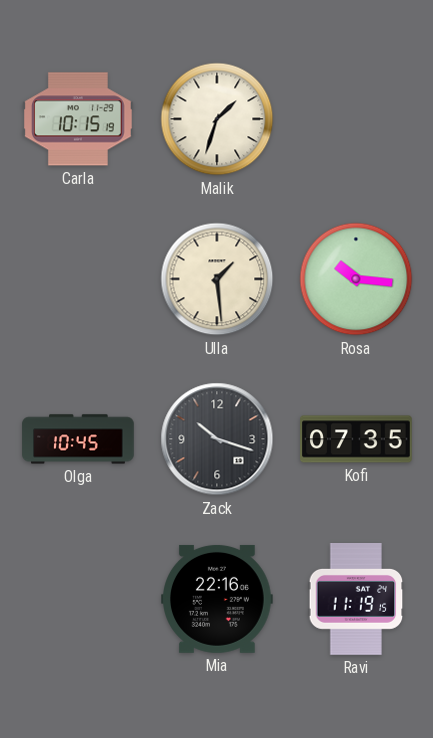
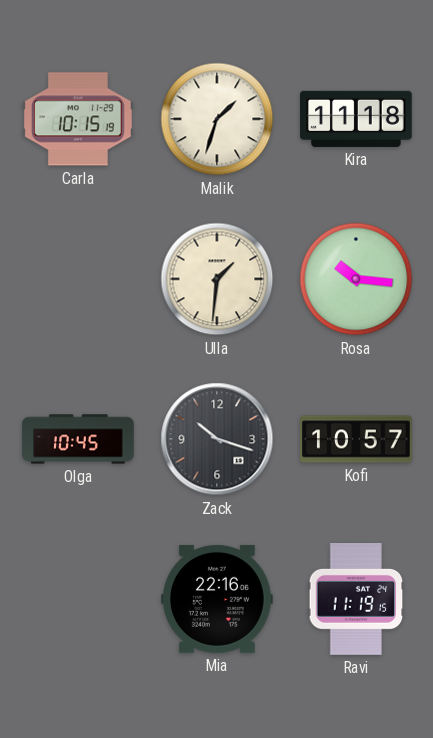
Kira: none -> 11:18
Ulla: 1:29 -> 1:31
Kofi: 07:35 -> 10:57
